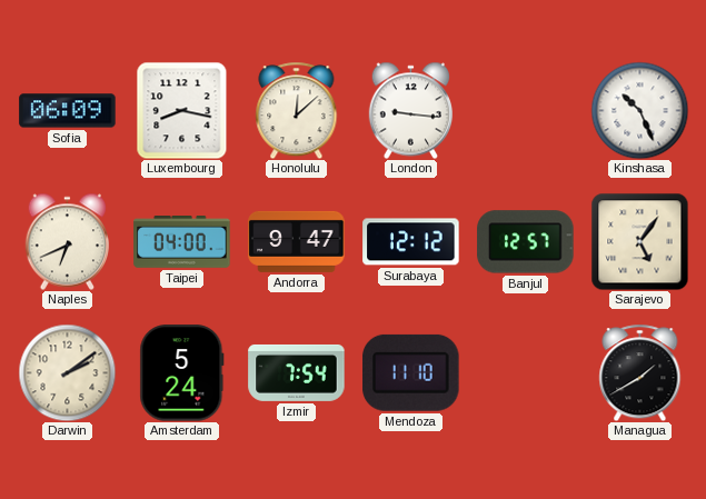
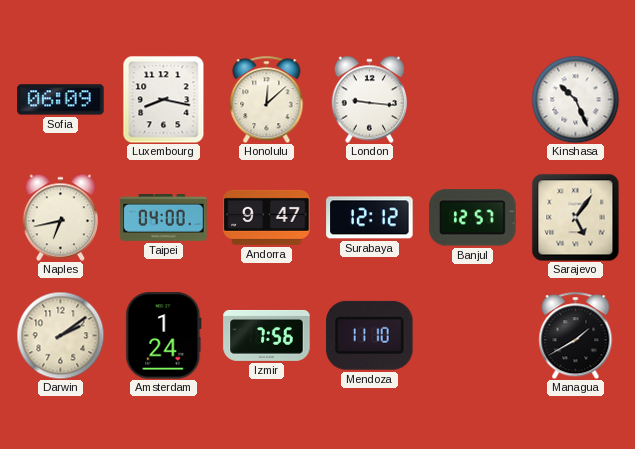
Naples: 6:41 -> 6:43
Amsterdam: 5:24 -> 1:24
Izmir: 7:54 -> 7:56
